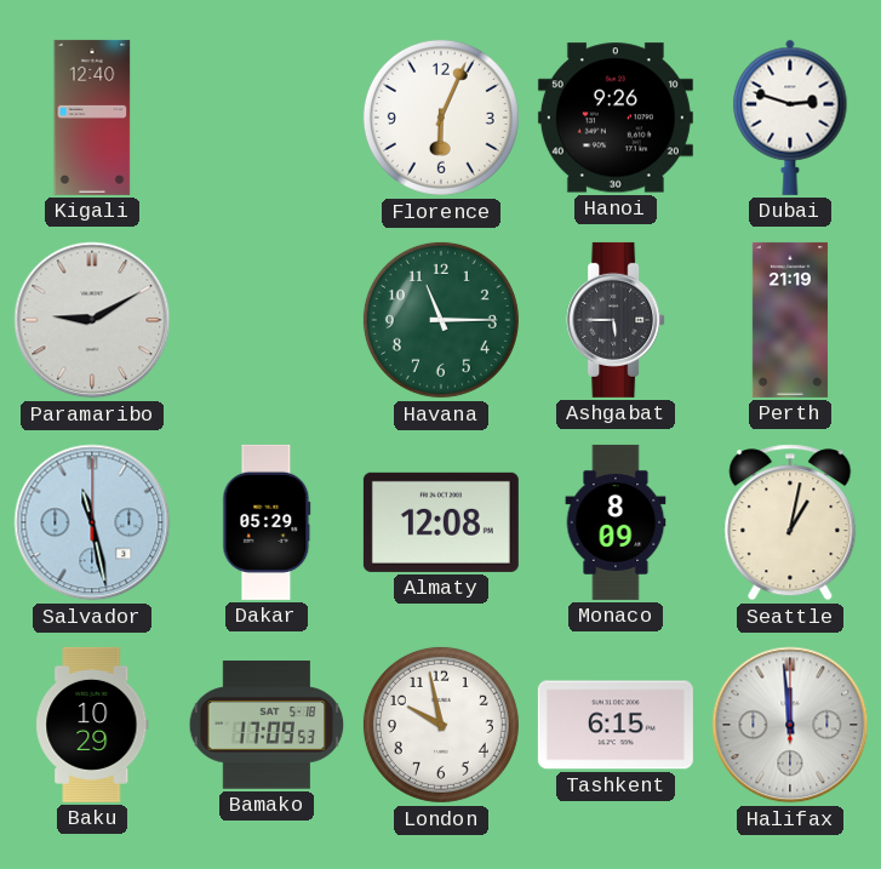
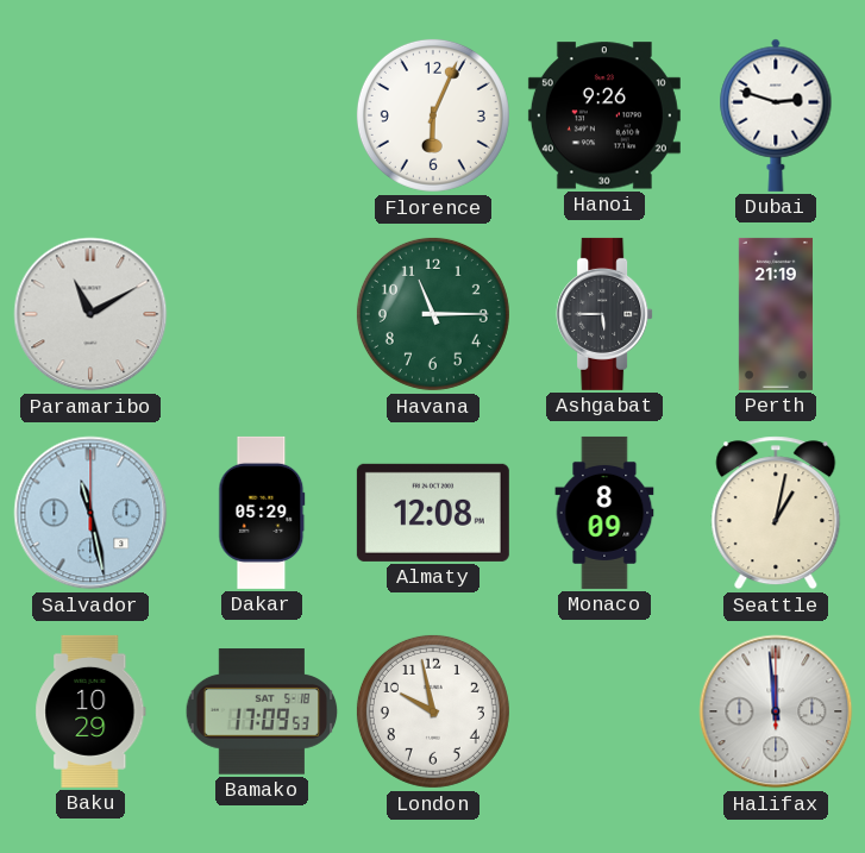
Kigali: 12:40 -> none
Paramaribo: 9:10 -> 11:10
Tashkent: 6:15 -> none
